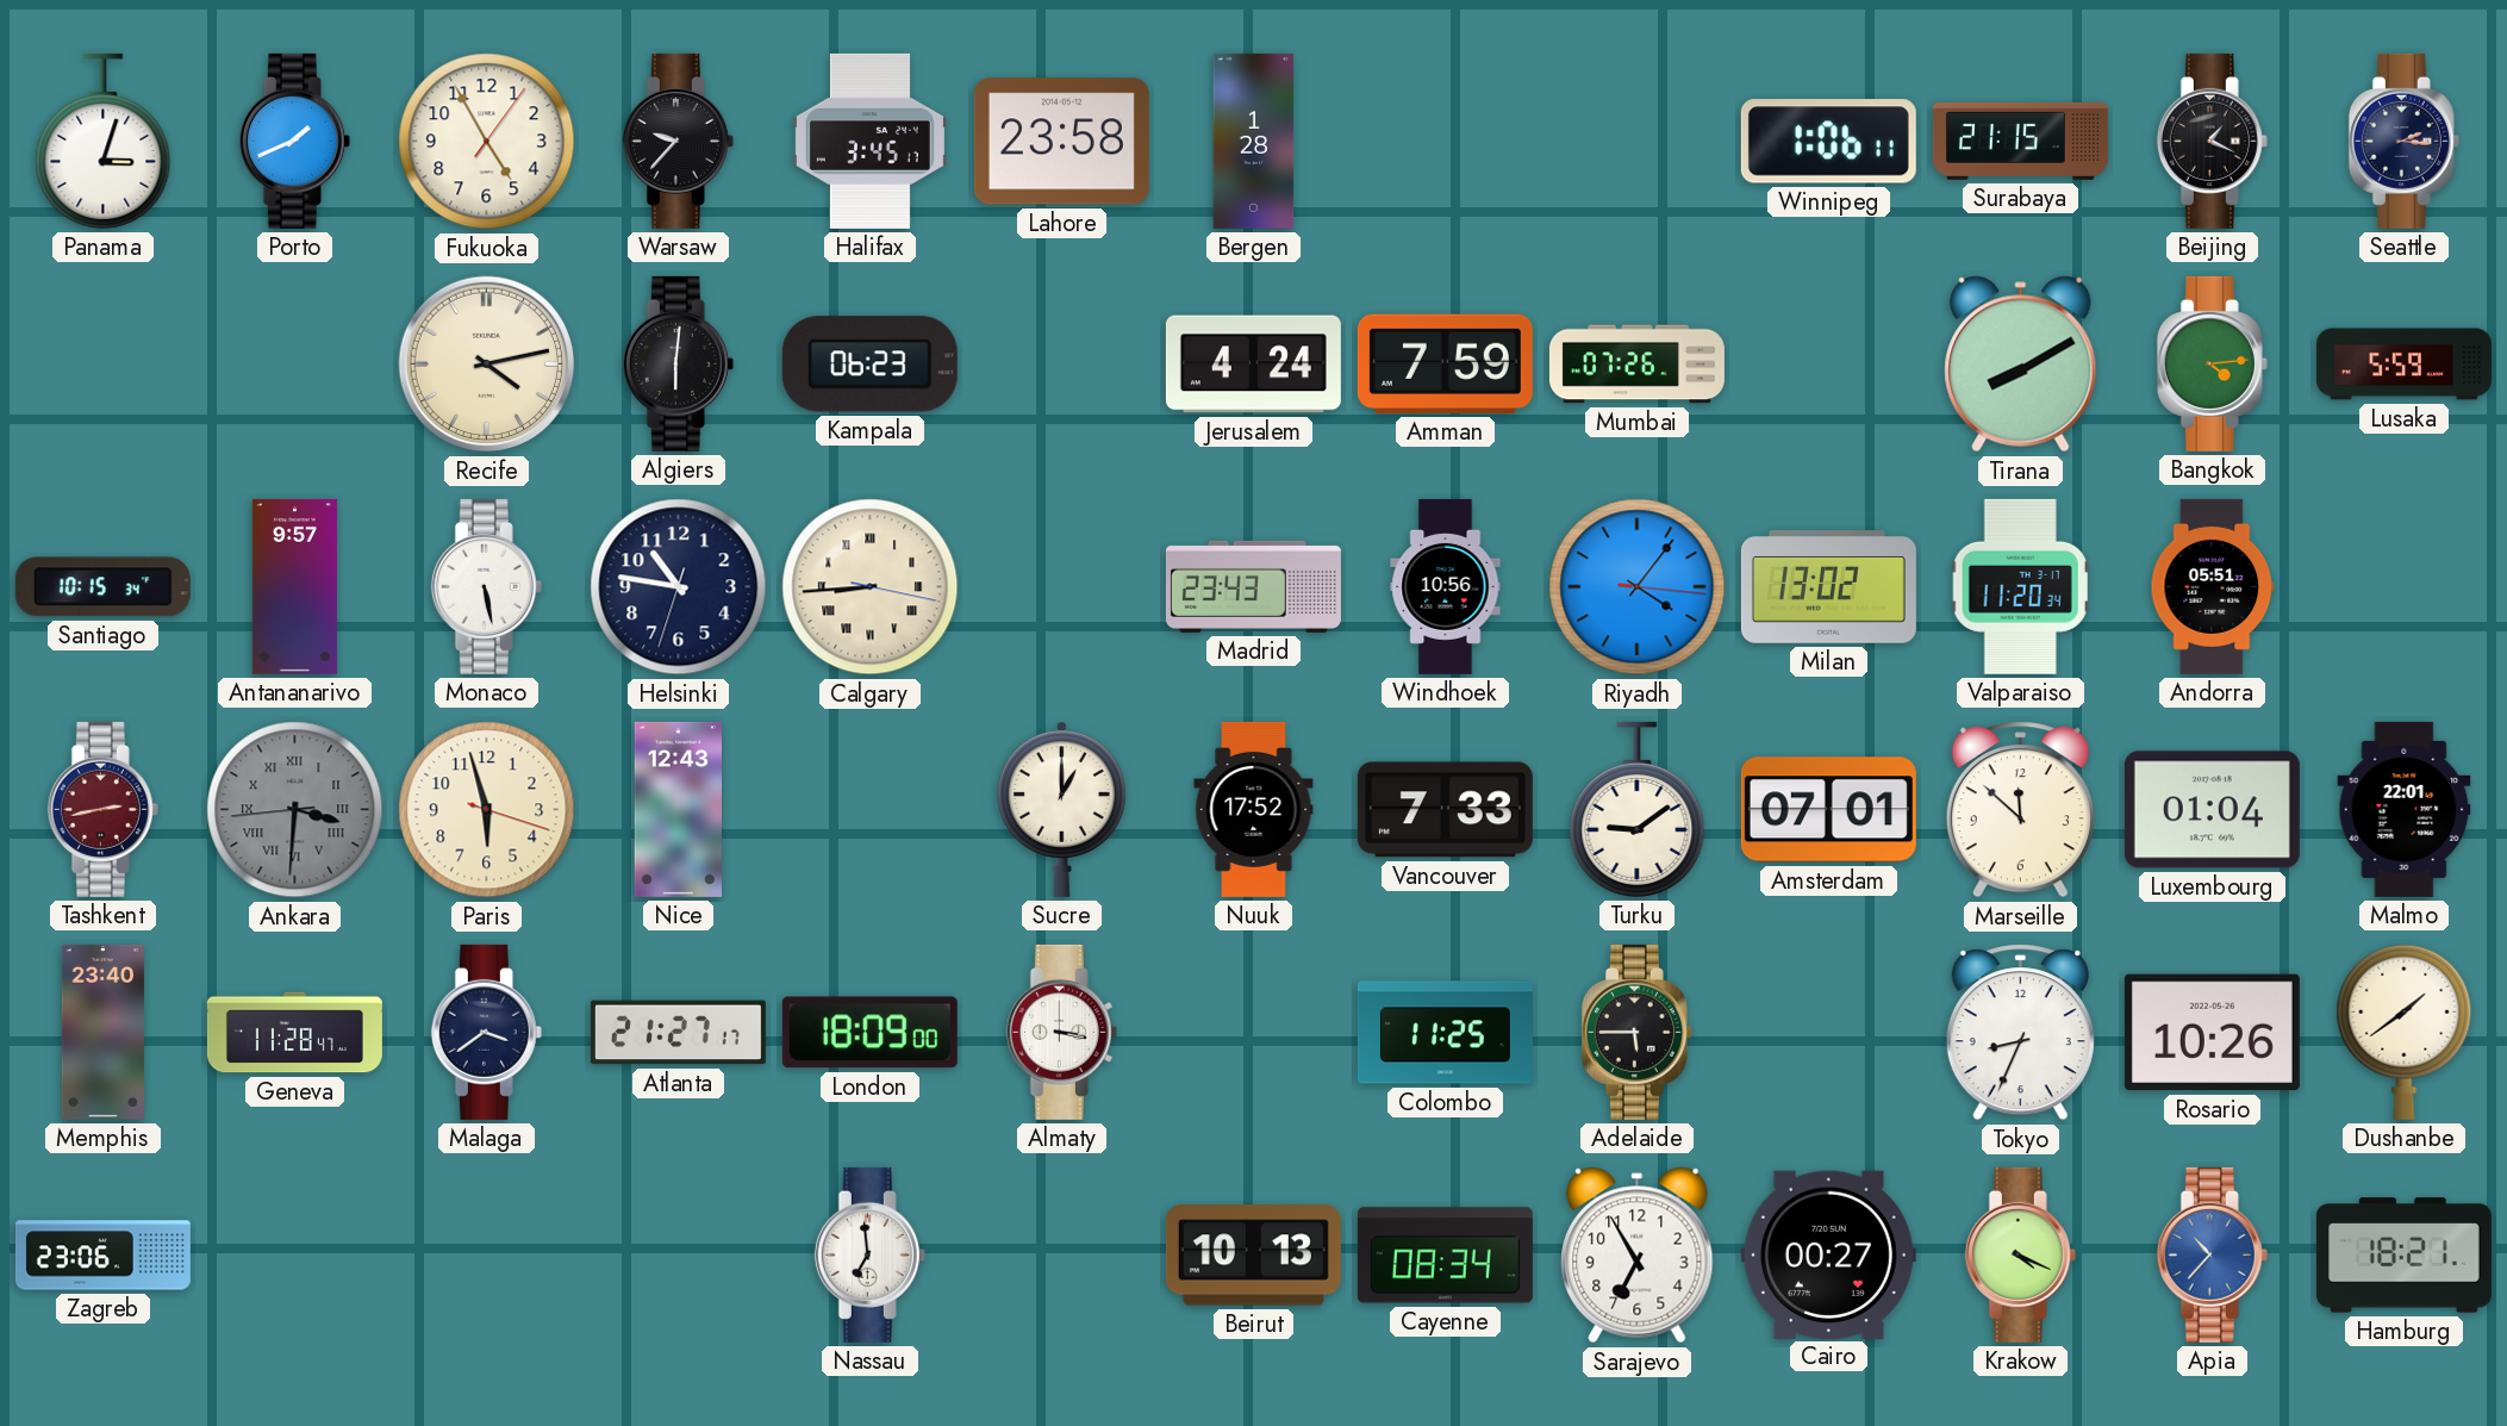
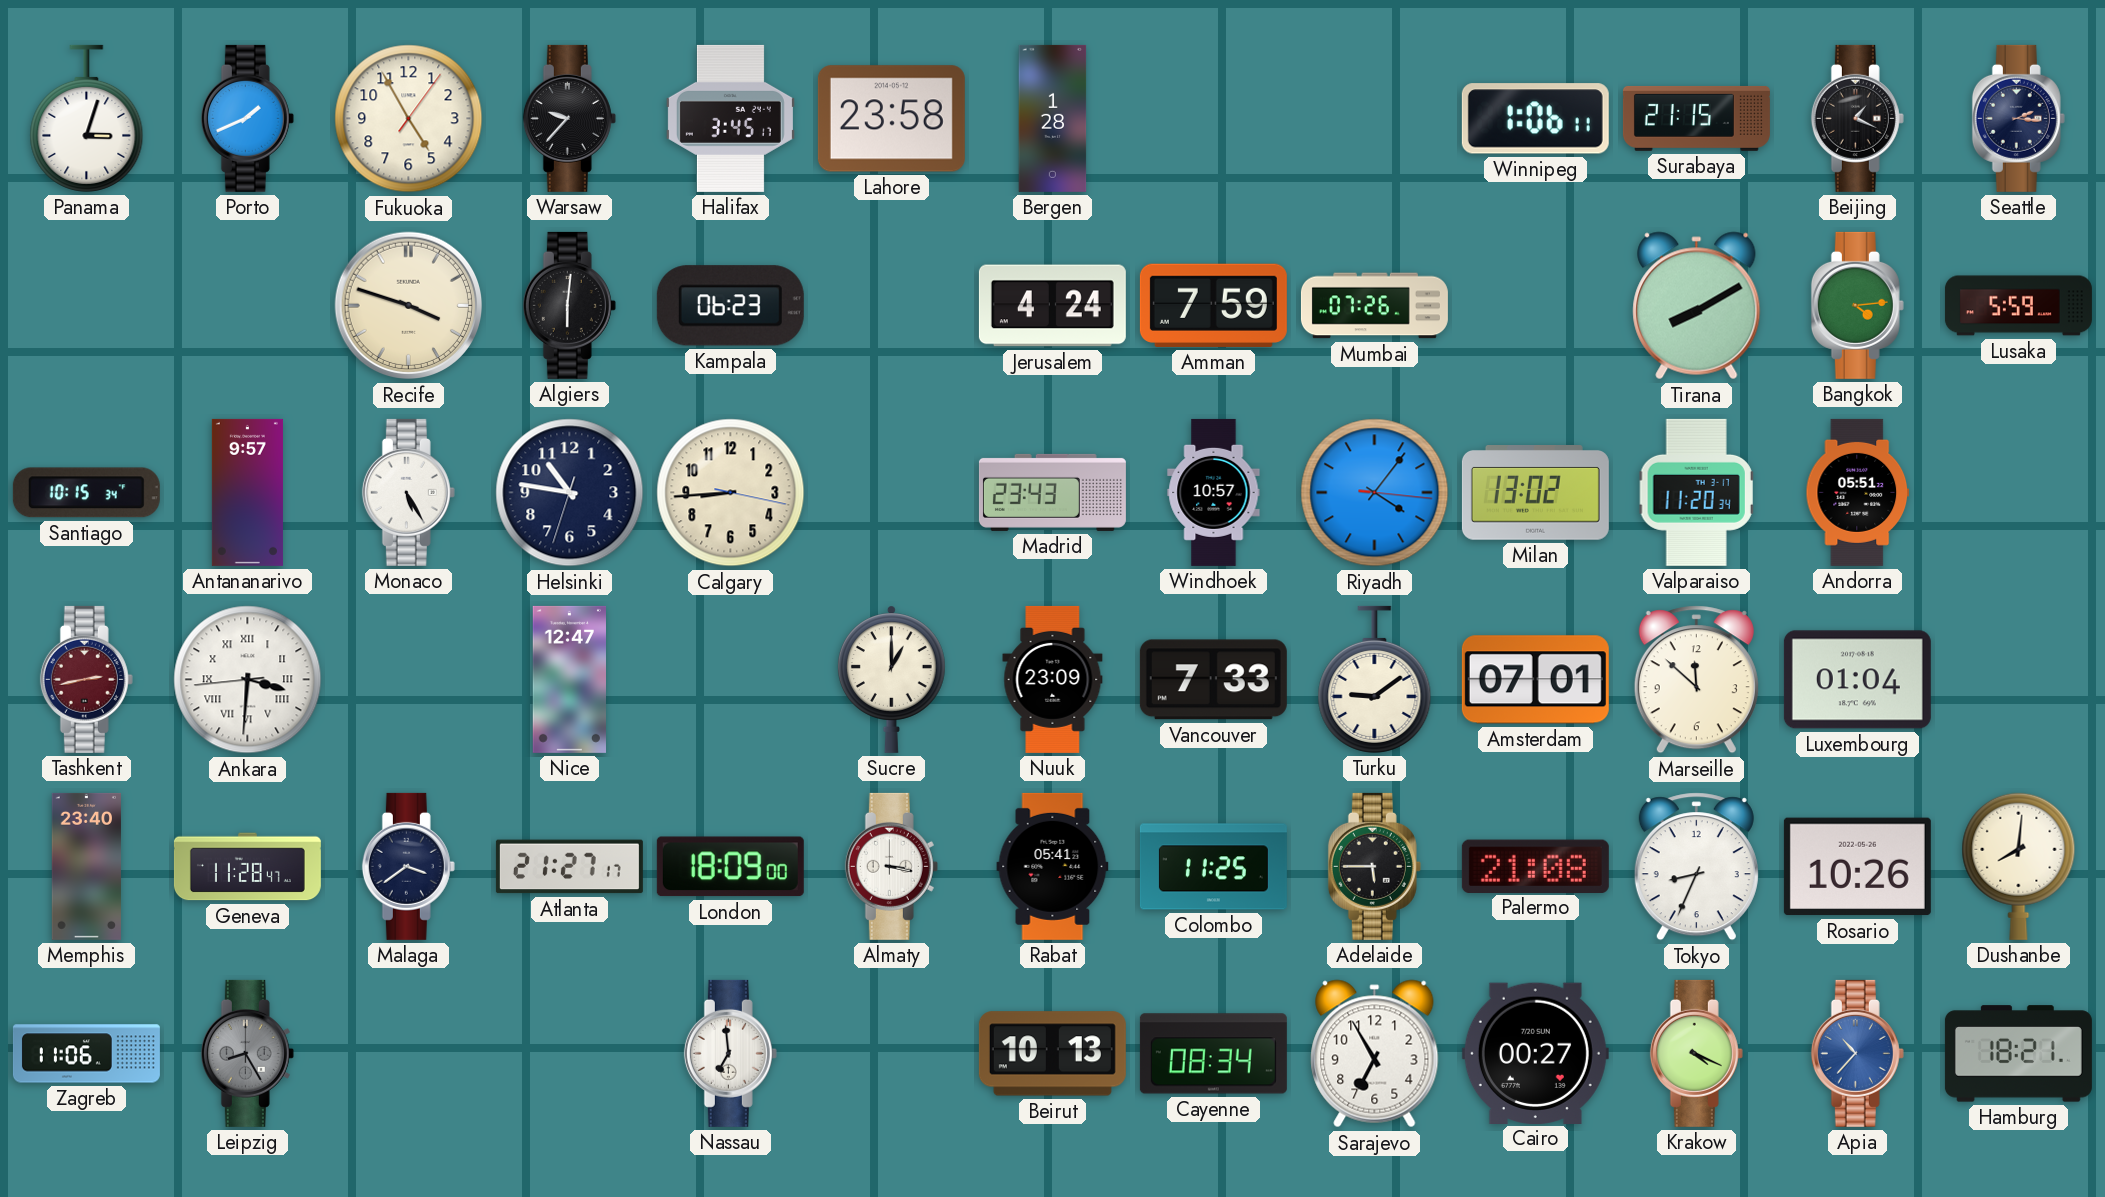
Recife: 4:13 -> 3:48
Monaco: 5:28 -> 5:25
Calgary numerals: Roman -> Arabic
Windhoek: 10:56 -> 10:57
Ankara dial: grey -> white
Paris: 5:57 -> none
Nice: 12:43 -> 12:47
Nuuk: 17:52 -> 23:09
Malmo: 22:01 -> none
Rabat: none -> 05:41
Palermo: none -> 21:08
Dushanbe: 1:39 -> 8:01
Zagreb: 23:06 -> 11:06
Leipzig: none -> 8:25
